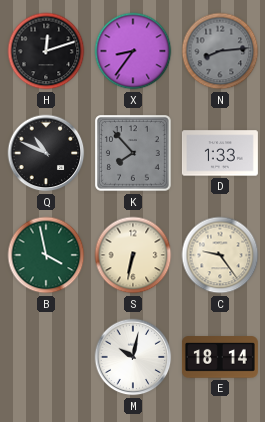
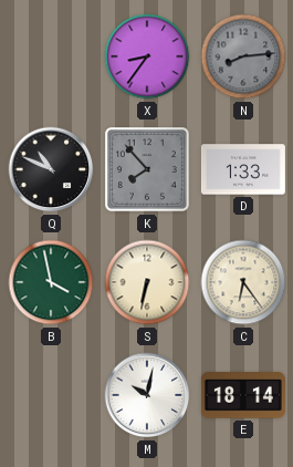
H: 12:12 -> none
C: 9:24 -> 6:24
